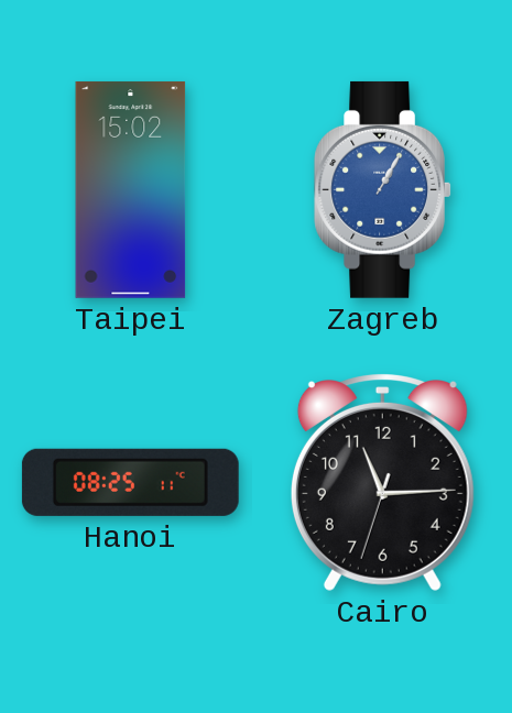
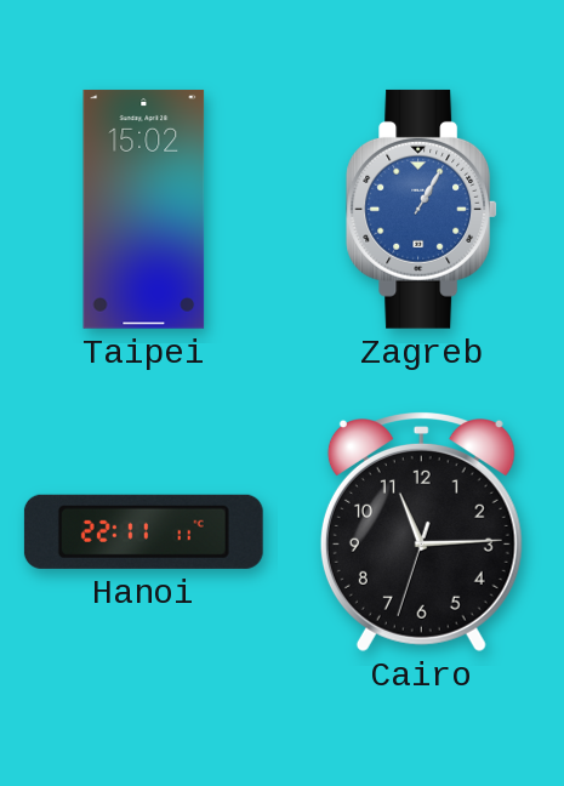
Hanoi: 08:25 -> 22:11
